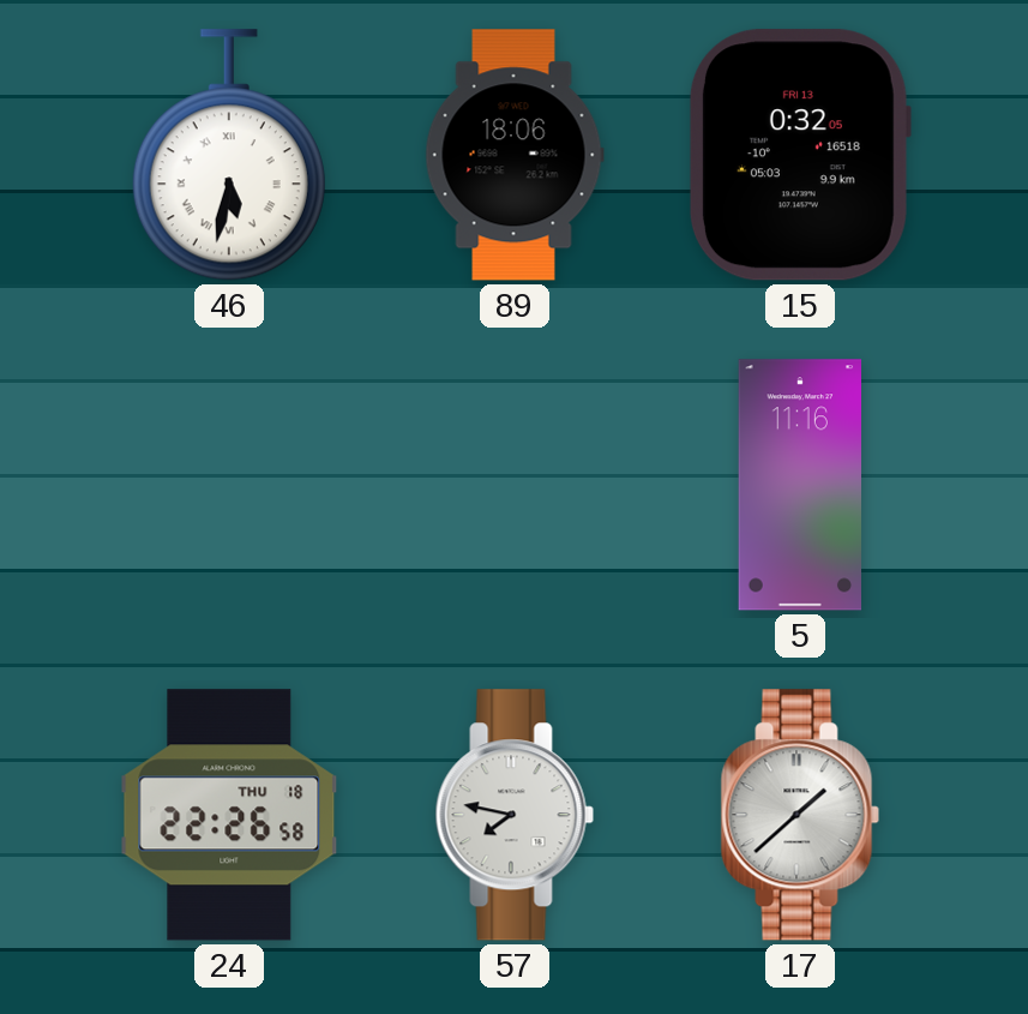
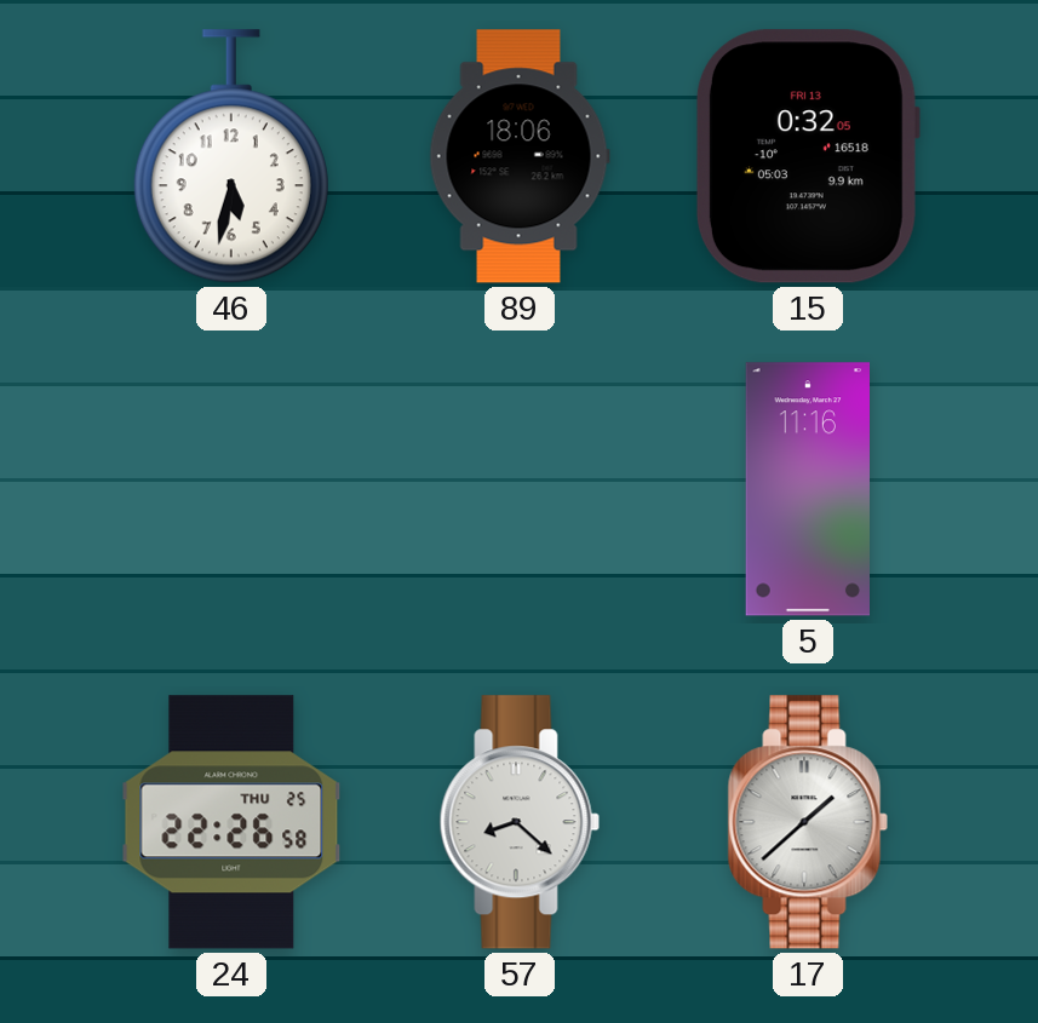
46 numerals: Roman -> Arabic
24 date: THU 18 -> THU 25
57: 7:47 -> 8:22
